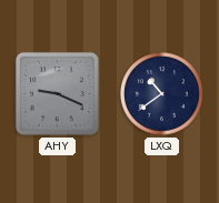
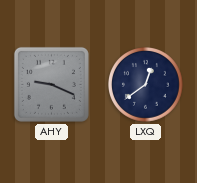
LXQ: 10:39 -> 12:39
